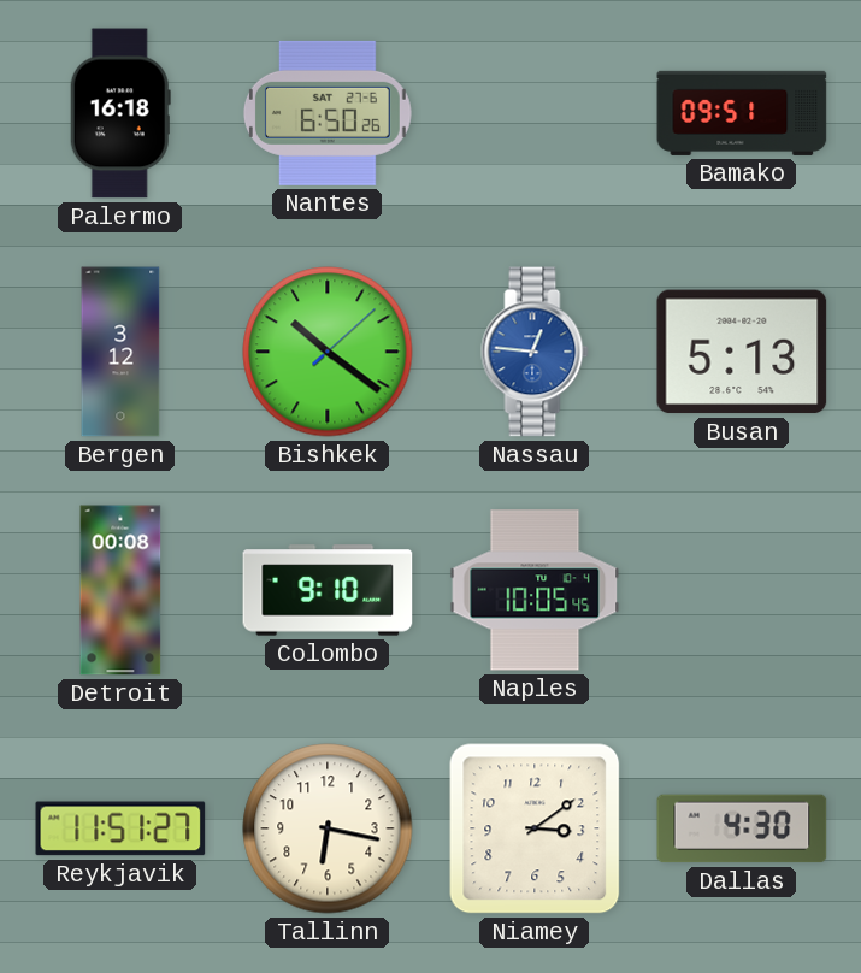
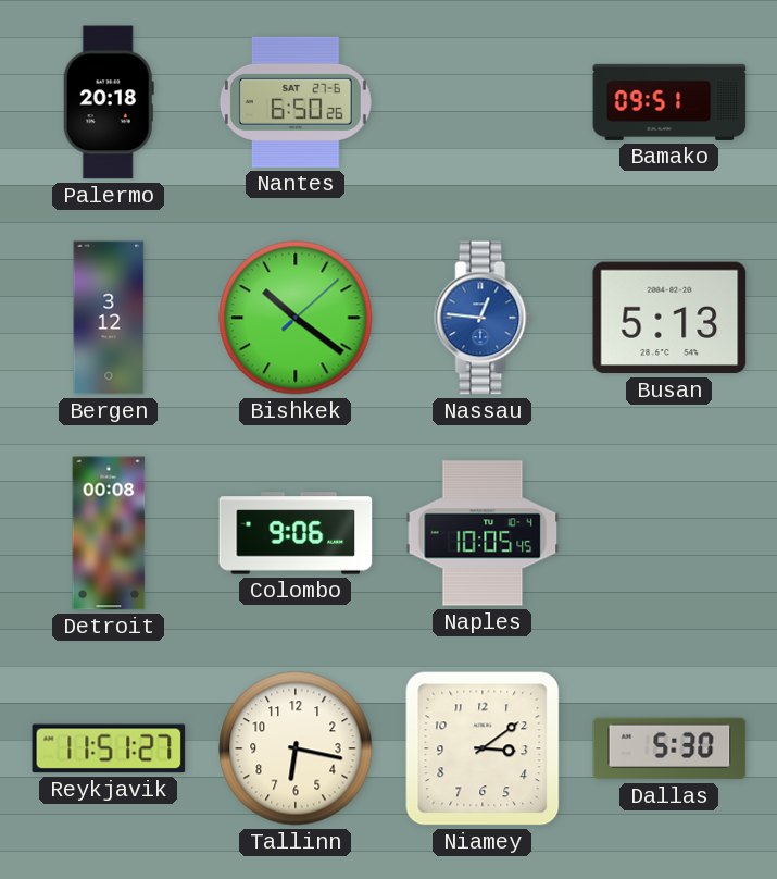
Palermo: 16:18 -> 20:18
Colombo: 9:10 -> 9:06
Dallas: 4:30 -> 5:30
